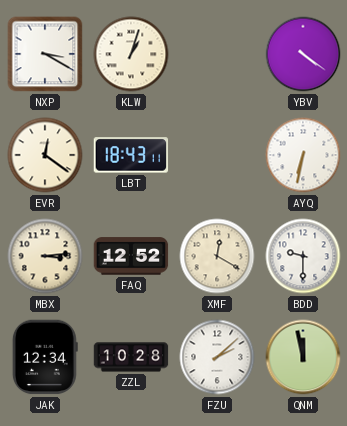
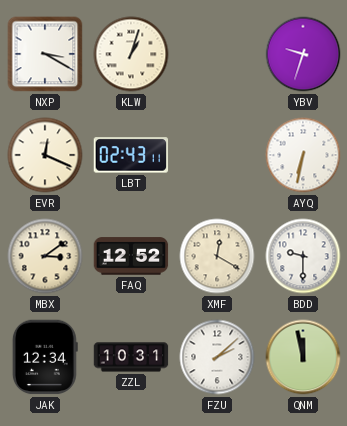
YBV: 4:21 -> 9:33
EVR: 12:21 -> 12:19
LBT: 18:43 -> 02:43
MBX: 3:14 -> 3:09
ZZL: 10:28 -> 10:31
